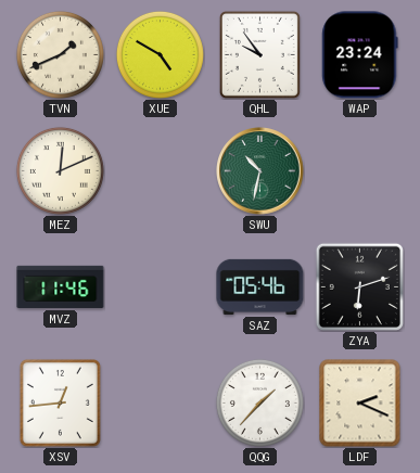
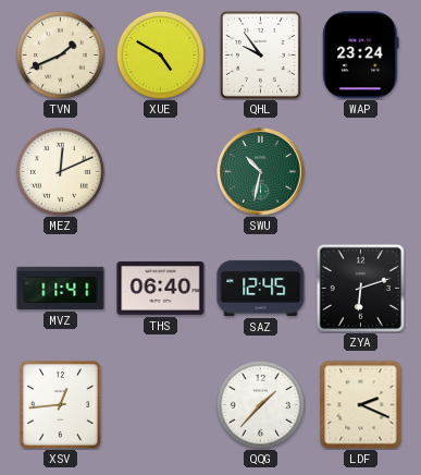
MVZ: 11:46 -> 11:41
THS: none -> 06:40
SAZ: 05:46 -> 12:45
